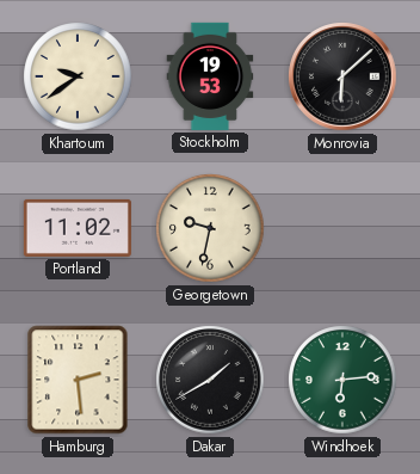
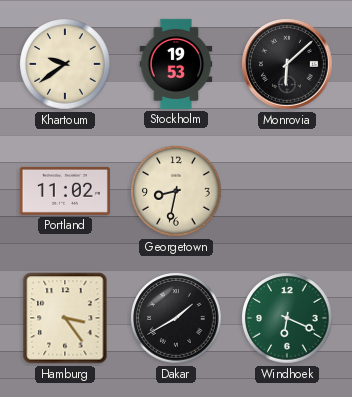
Georgetown: 9:32 -> 8:32
Hamburg: 2:29 -> 3:24
Windhoek: 6:14 -> 6:19
